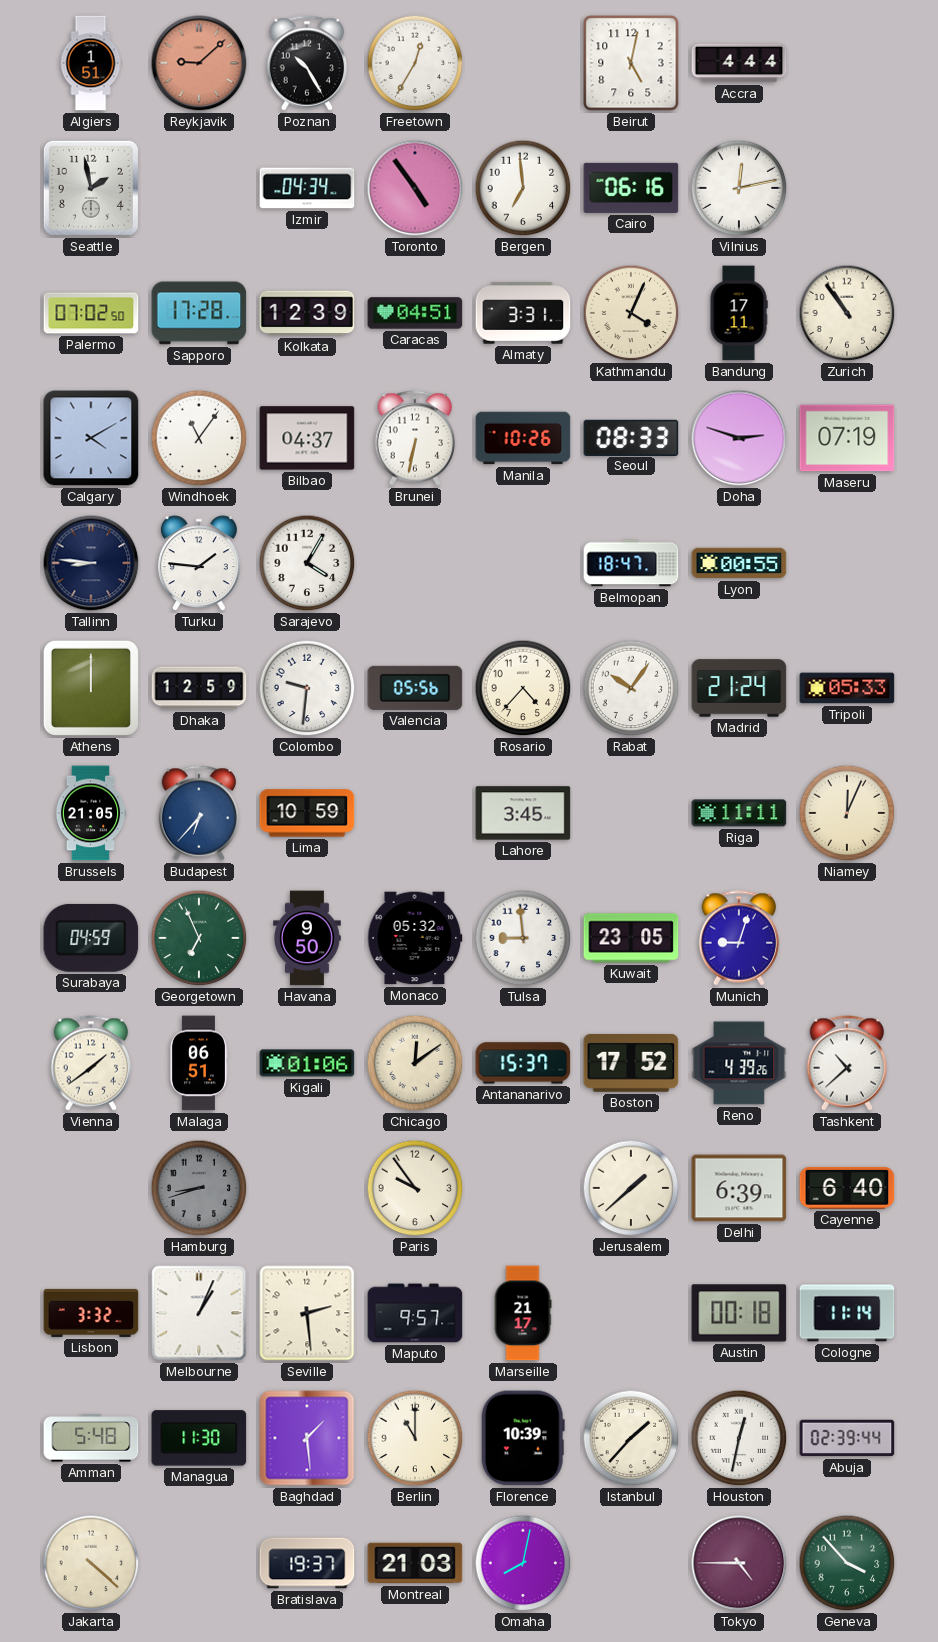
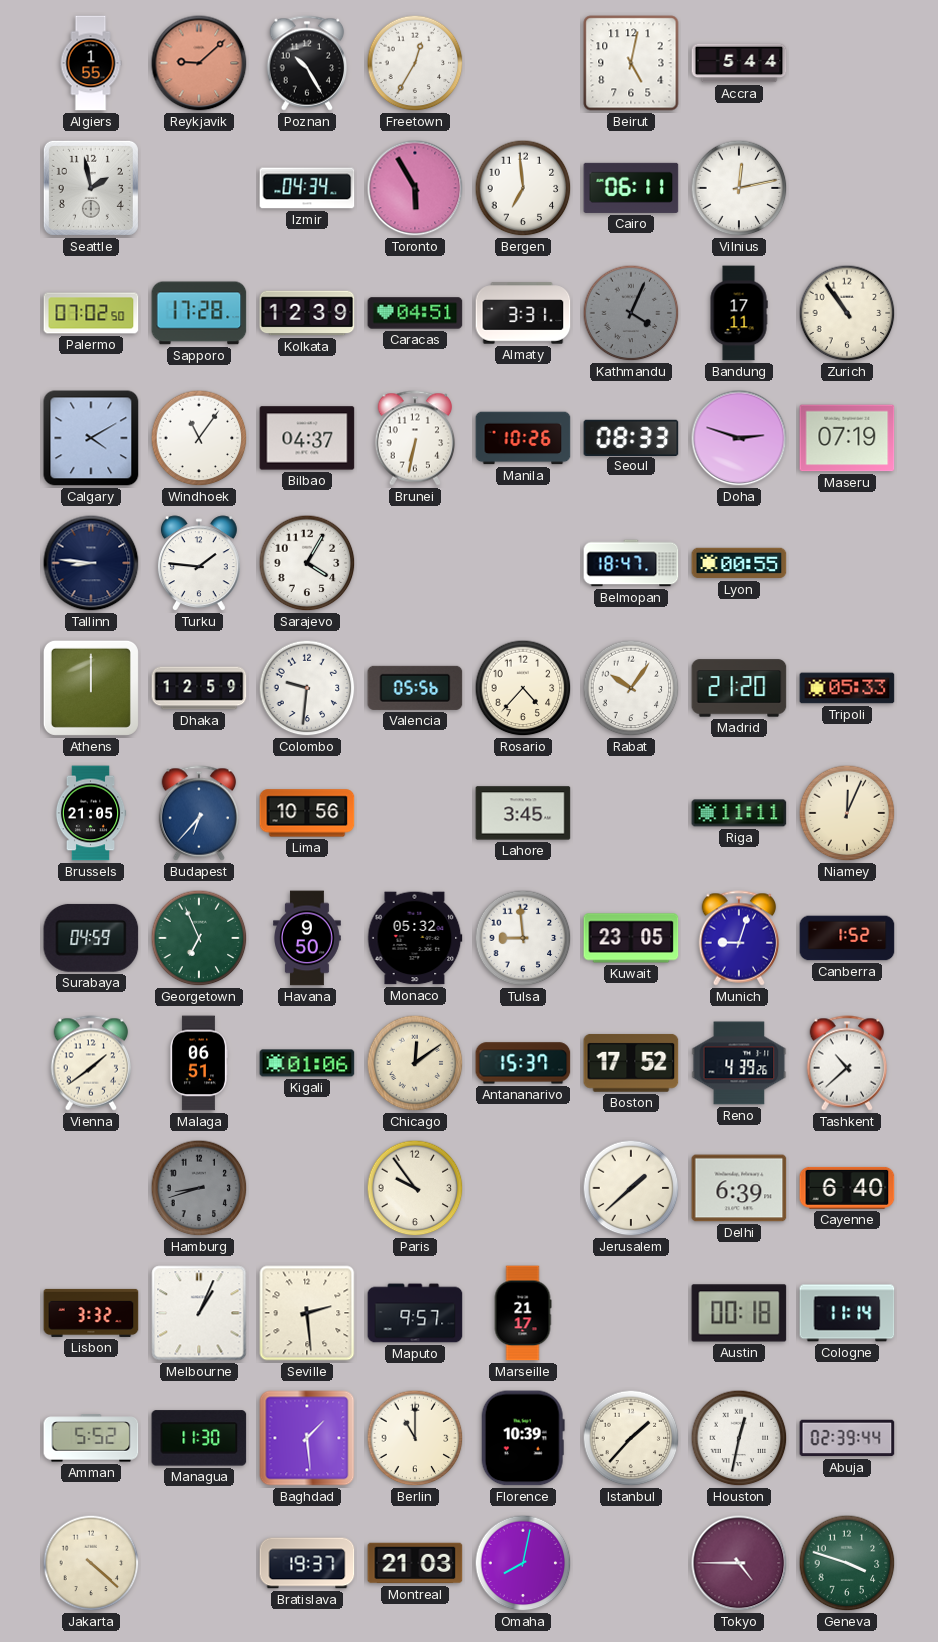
Algiers: 1:51 -> 1:55
Accra: 4:44 -> 5:44
Toronto: 4:54 -> 5:55
Cairo: 06:16 -> 06:11
Kathmandu dial: cream -> grey
Madrid: 21:24 -> 21:20
Lima: 10:59 -> 10:56
Canberra: none -> 1:52
Amman: 5:48 -> 5:52
Geneva: 3:53 -> 3:48
